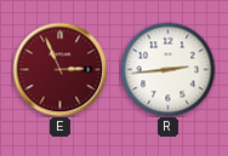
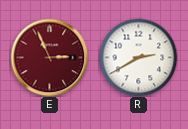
R: 2:44 -> 2:40
